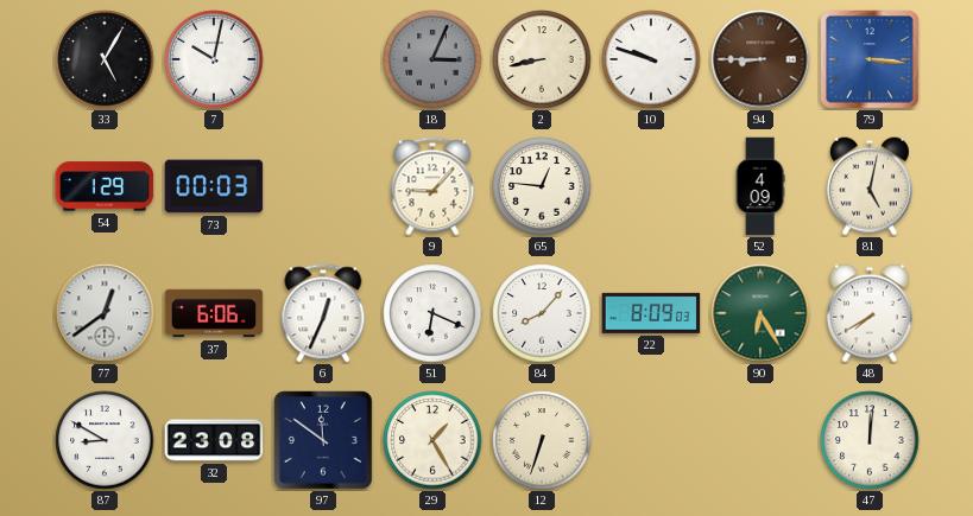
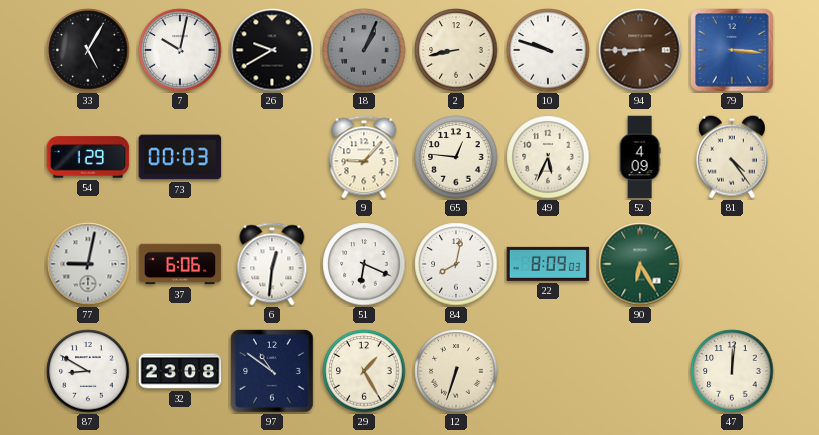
26: none -> 9:40
18: 3:04 -> 1:04
49: none -> 5:34
81: 5:02 -> 4:24
77: 12:39 -> 9:02
6: 12:34 -> 12:31
84: 8:07 -> 8:02
48: 7:40 -> none
97: 11:51 -> 10:51
